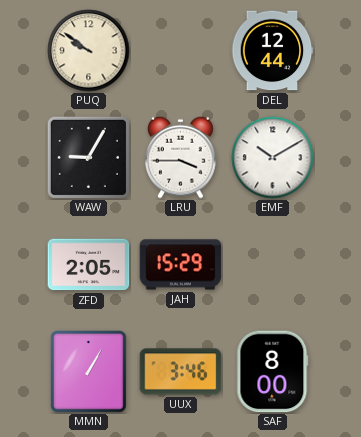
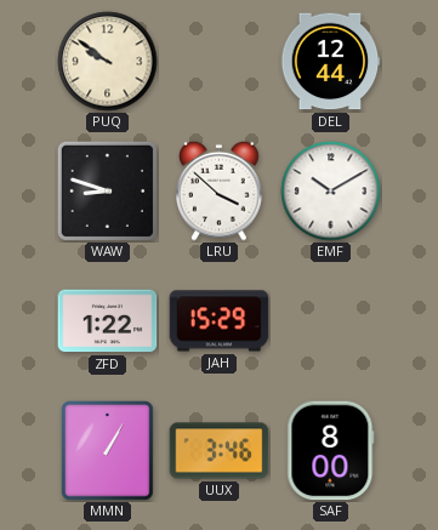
WAW: 9:05 -> 8:48
LRU: 3:45 -> 3:52
ZFD: 2:05 -> 1:22
